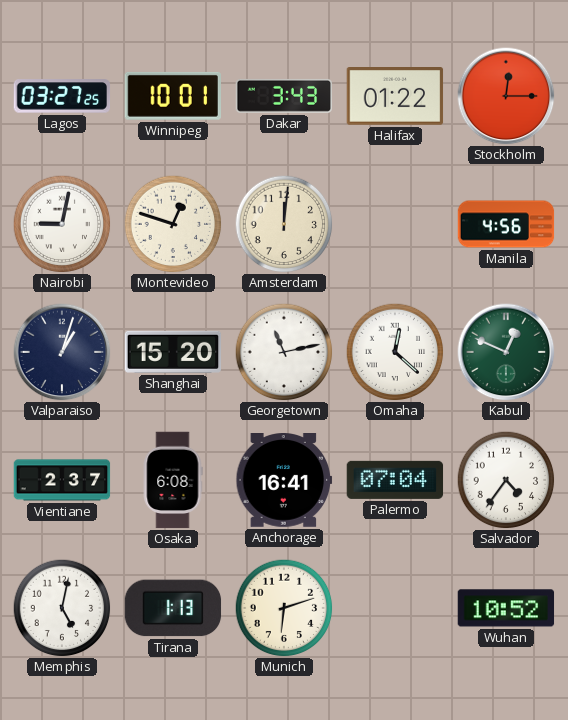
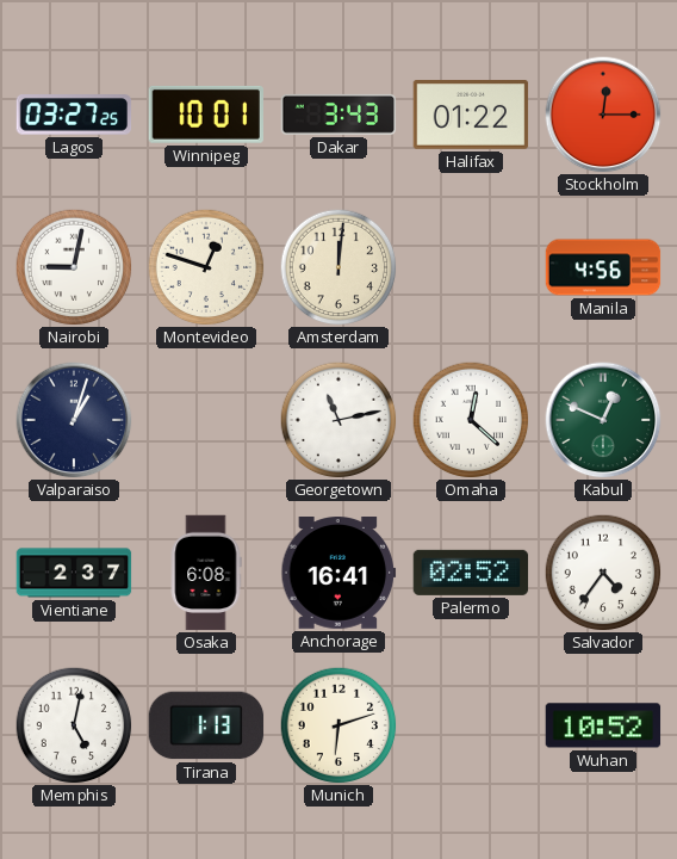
Shanghai: 15:20 -> none
Palermo: 07:04 -> 02:52
